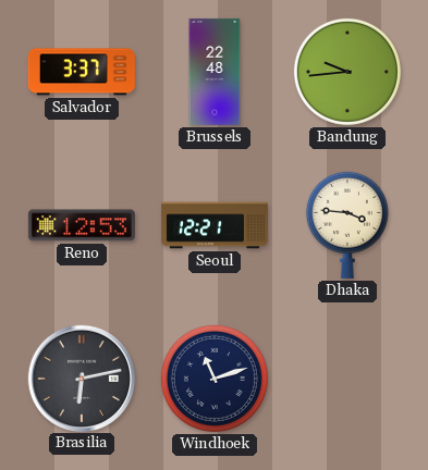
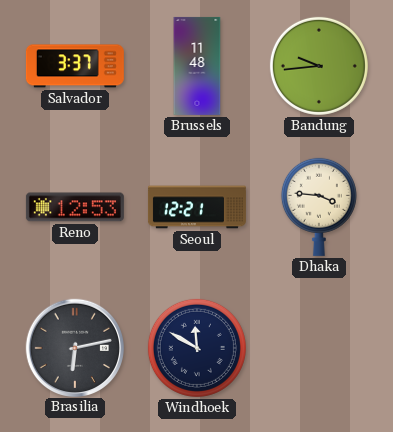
Brussels: 22:48 -> 11:48
Windhoek: 11:12 -> 11:50
